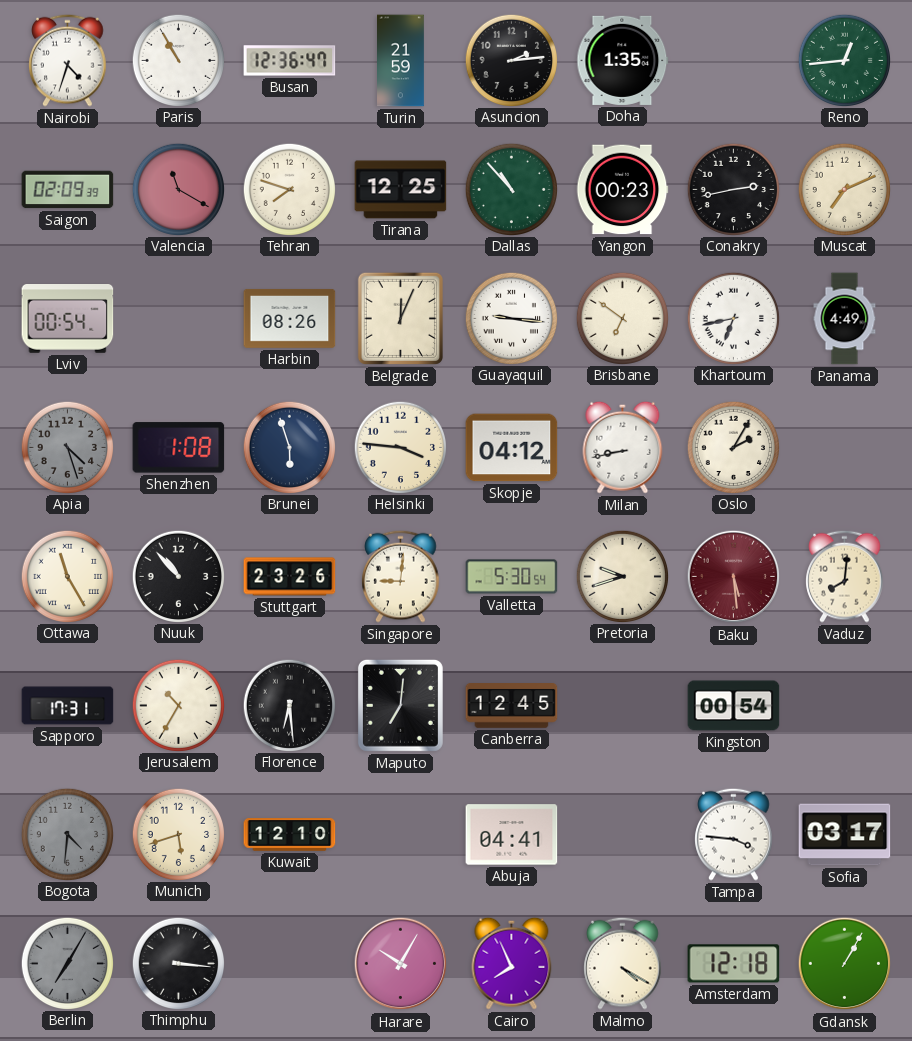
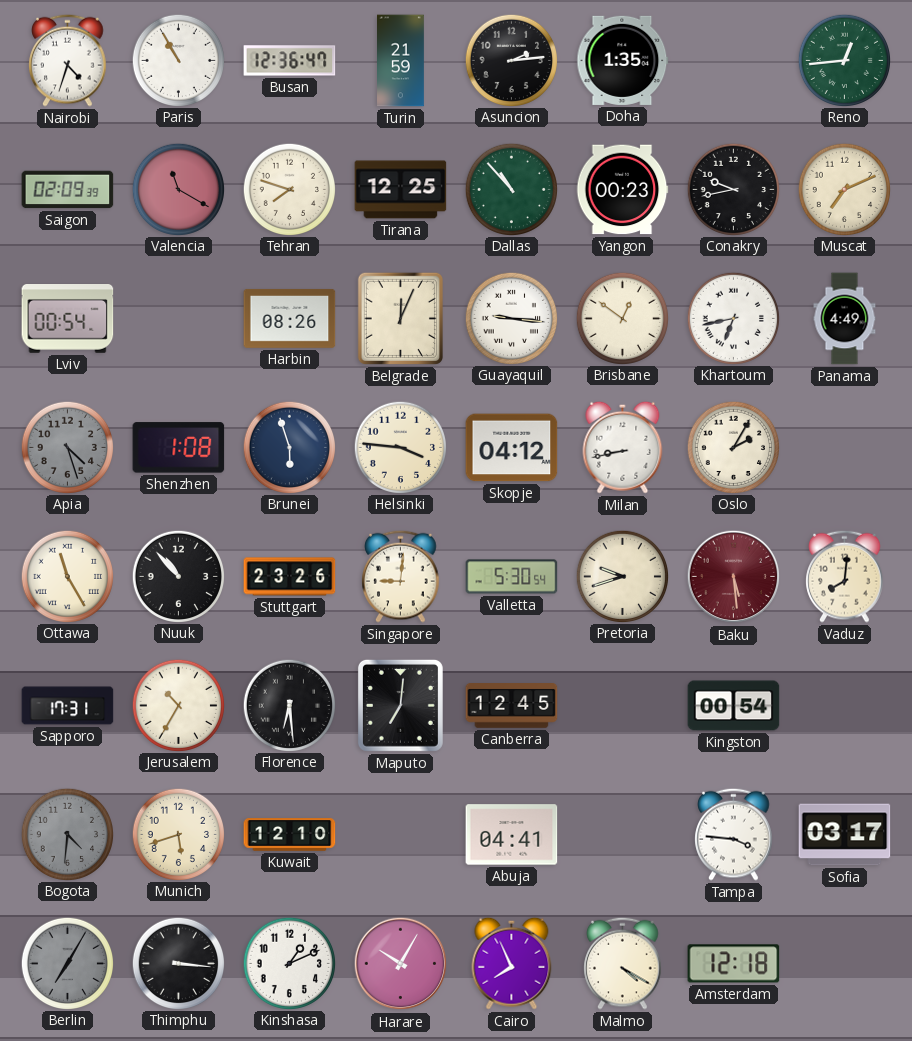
Conakry: 2:43 -> 9:43
Brisbane: 6:51 -> 12:51
Kinshasa: none -> 1:11
Gdansk: 1:05 -> none
